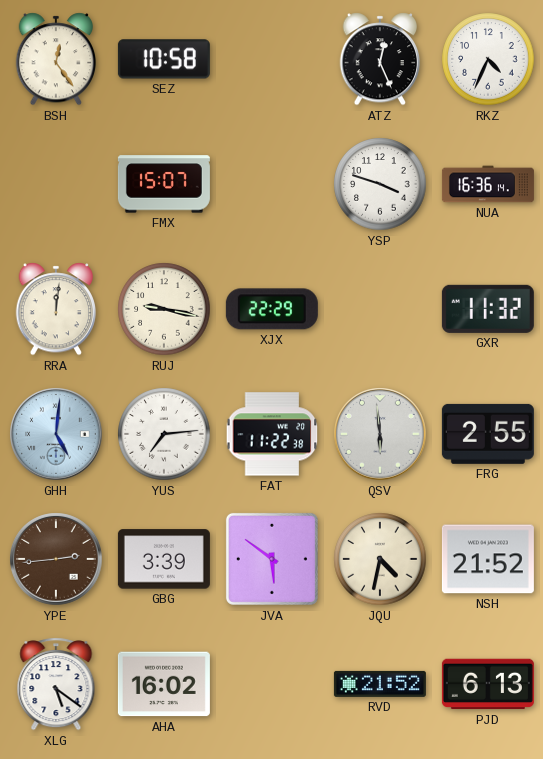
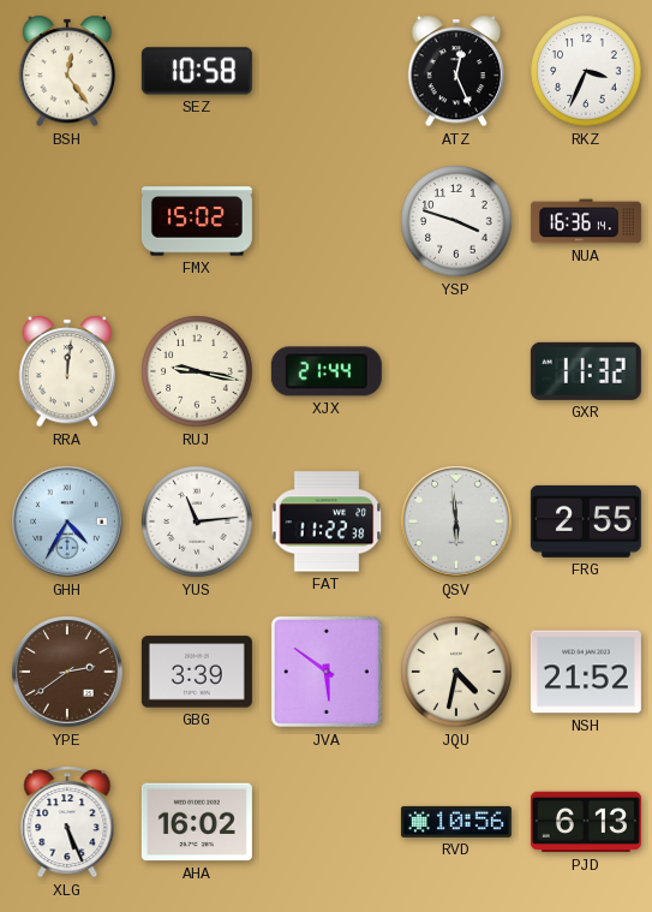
RKZ: 4:34 -> 3:34
FMX: 15:07 -> 15:02
XJX: 22:29 -> 21:44
GHH: 5:01 -> 4:35
YUS: 7:14 -> 11:14
YPE: 2:44 -> 2:39
XLG: 5:21 -> 5:26
RVD: 21:52 -> 10:56
